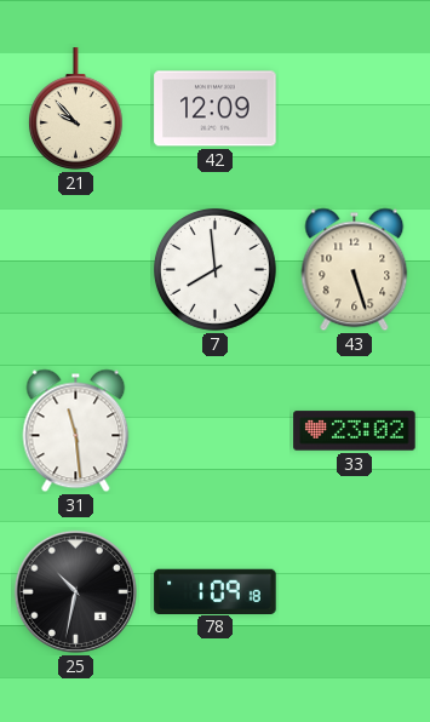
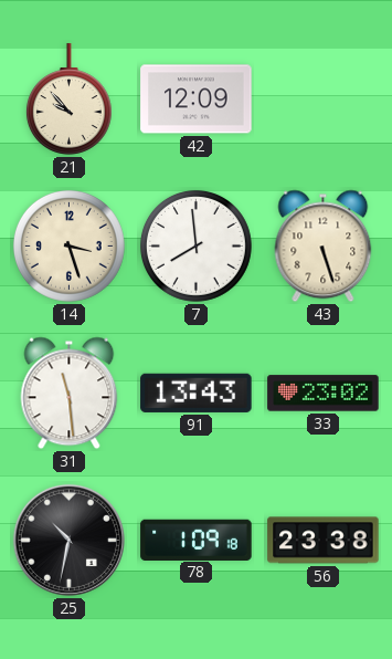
14: none -> 3:27
91: none -> 13:43
56: none -> 23:38
